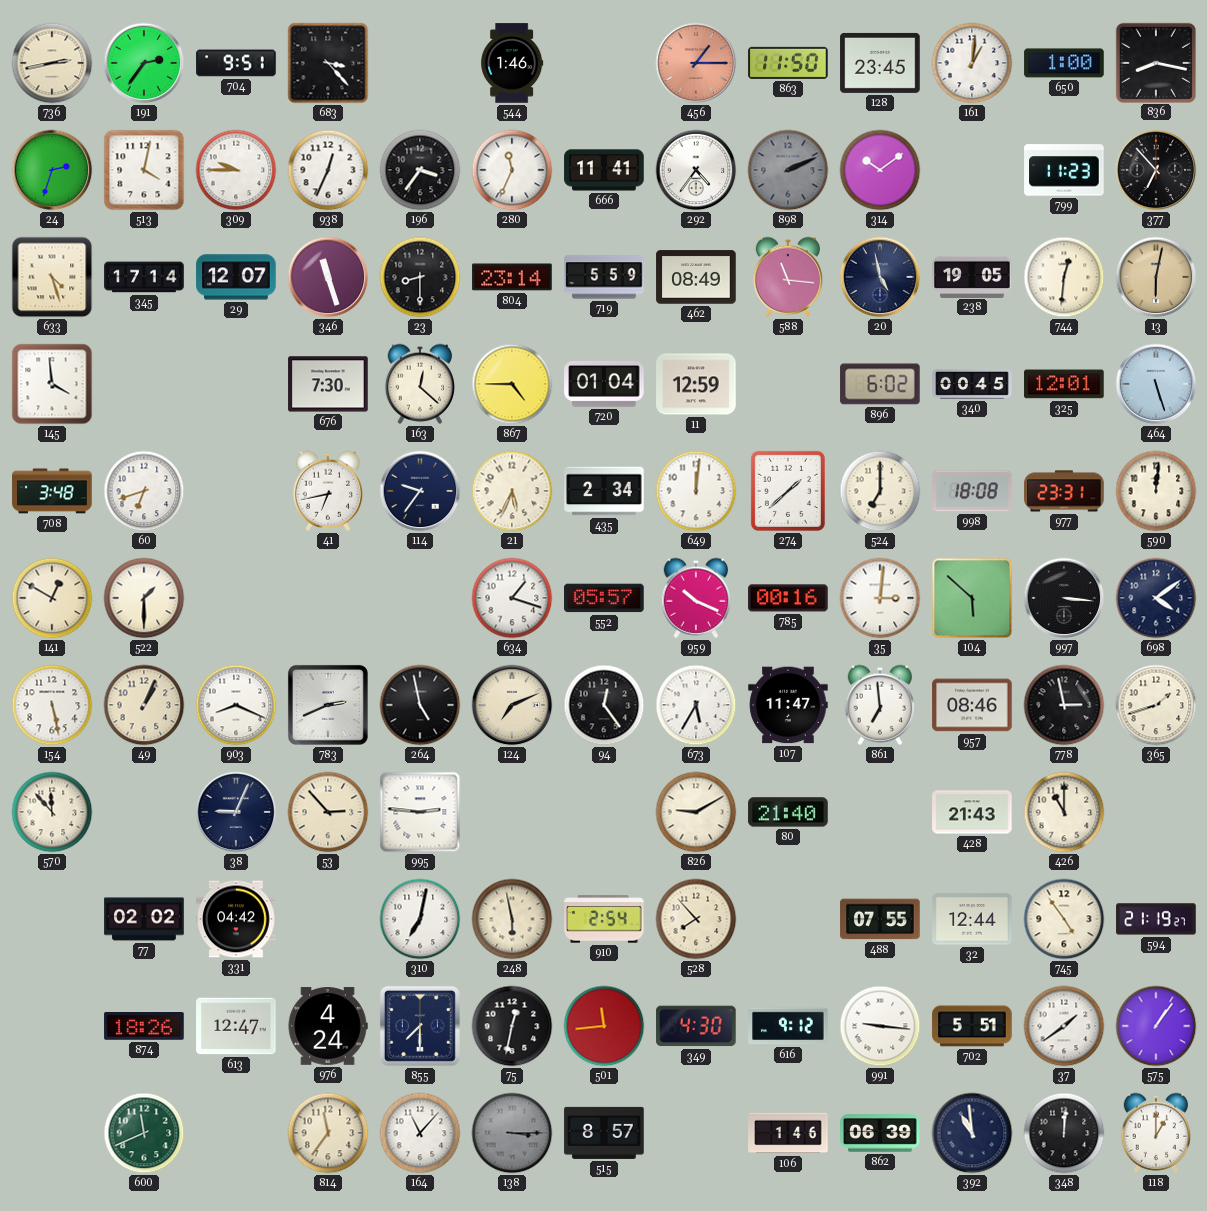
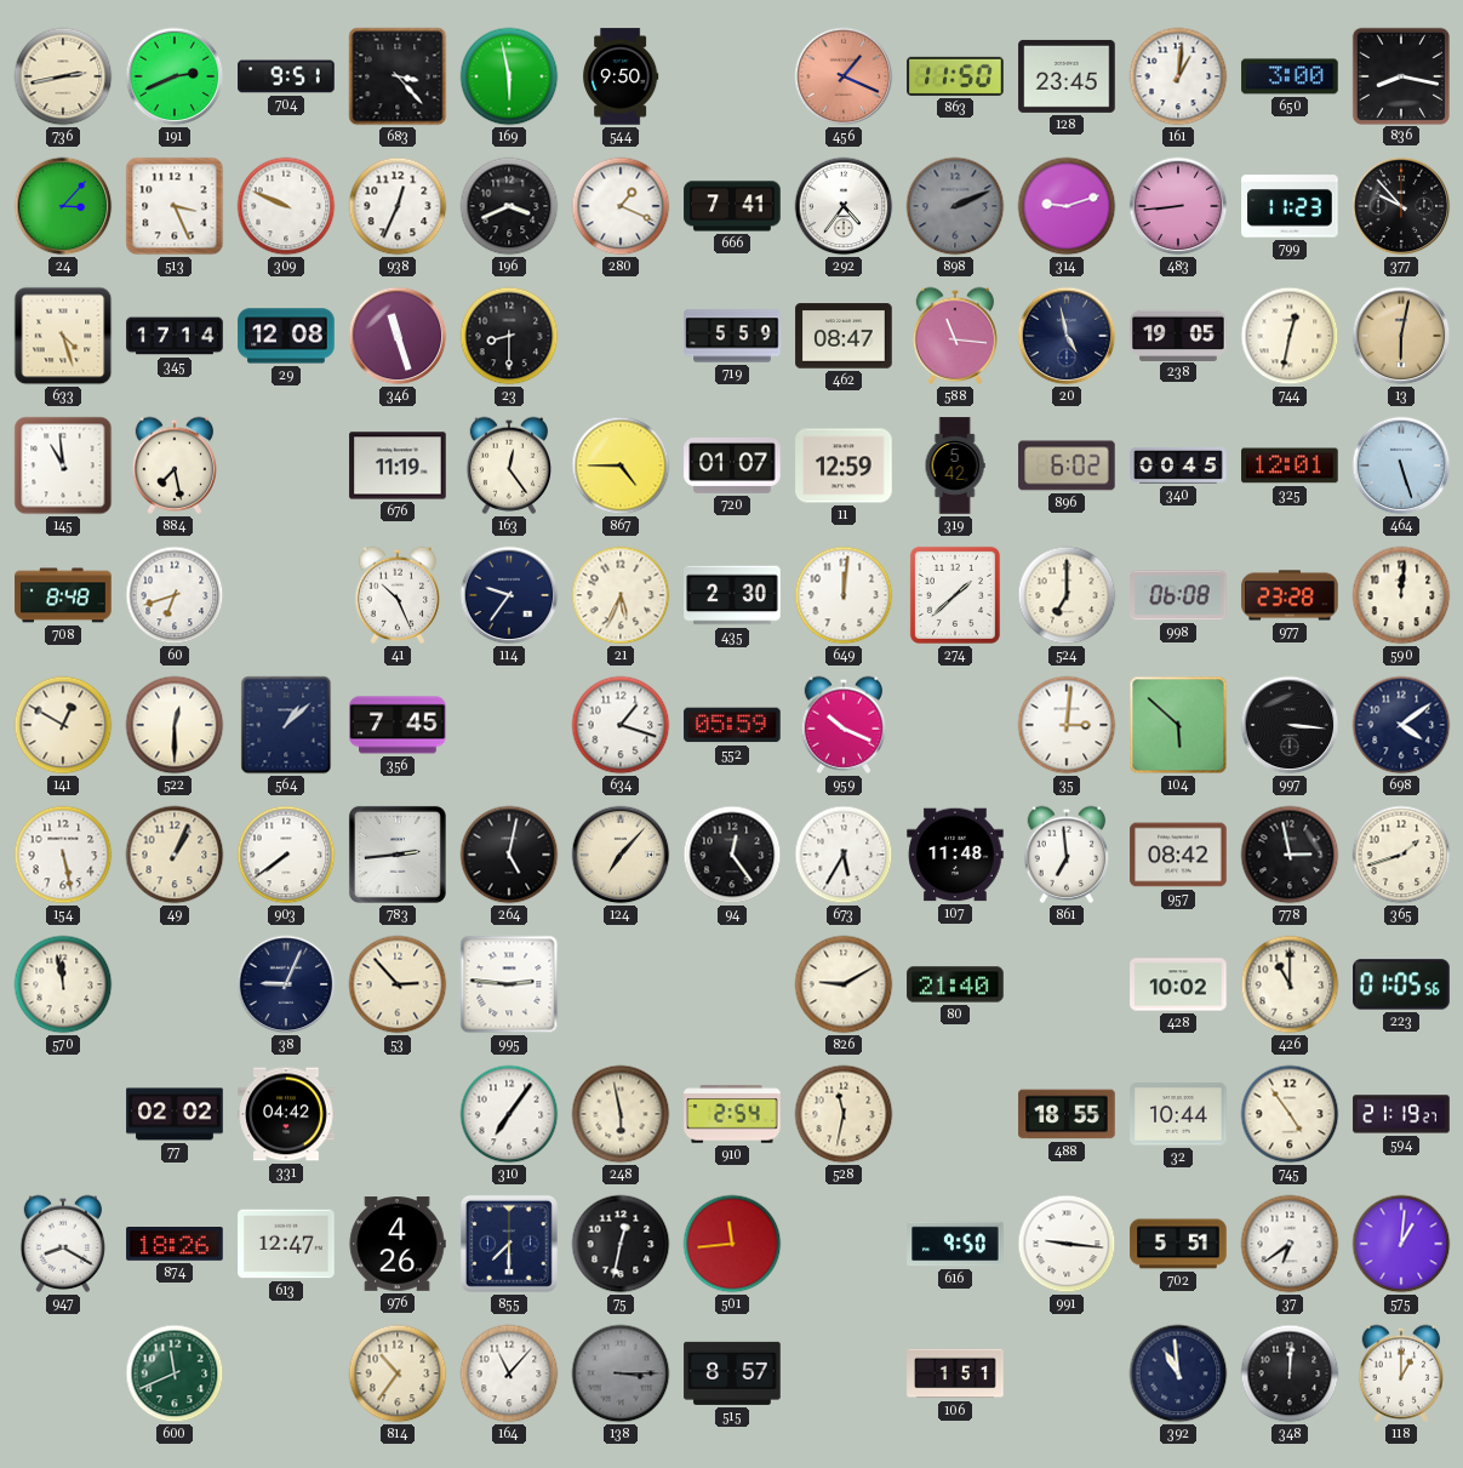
191: 2:36 -> 2:41
169: none -> 5:58
544: 1:46 -> 9:50
456: 1:15 -> 1:19
650: 1:00 -> 3:00
24: 2:33 -> 3:07
513: 4:02 -> 3:26
309: 9:45 -> 9:49
196: 3:36 -> 3:41
280: 11:34 -> 1:19
666: 11:41 -> 7:41
314: 10:09 -> 9:12
483: none -> 8:44
377: 6:53 -> 9:53
29: 12:07 -> 12:08
804: 23:14 -> none
462: 08:49 -> 08:47
744: 12:31 -> 12:32
145: 3:59 -> 10:59
884: none -> 7:28
676: 7:30 -> 11:19
163: 12:22 -> 12:24
720: 01:04 -> 01:07
319: none -> 5:42
708: 3:48 -> 8:48
41: 6:43 -> 10:26
435: 2:34 -> 2:30
998: 18:08 -> 06:08
977: 23:31 -> 23:28
522: 1:30 -> 12:30
564: none -> 1:08
356: none -> 7:45
552: 05:57 -> 05:59
785: 00:16 -> none
903: 8:19 -> 7:39
783: 2:41 -> 2:44
264: 4:58 -> 5:02
124: 7:11 -> 7:07
107: 11:47 -> 11:48
957: 08:46 -> 08:42
570: 11:53 -> 11:58
428: 21:43 -> 10:02
223: none -> 01:05
310: 7:02 -> 7:06
528: 7:53 -> 11:32
488: 07:55 -> 18:55
32: 12:44 -> 10:44
947: none -> 8:20
976: 4:24 -> 4:26
349: 4:30 -> none
616: 9:12 -> 9:50
37: 1:39 -> 6:39
575: 1:06 -> 1:01
814: 11:36 -> 10:36
106: 1:46 -> 1:51
862: 06:39 -> none
